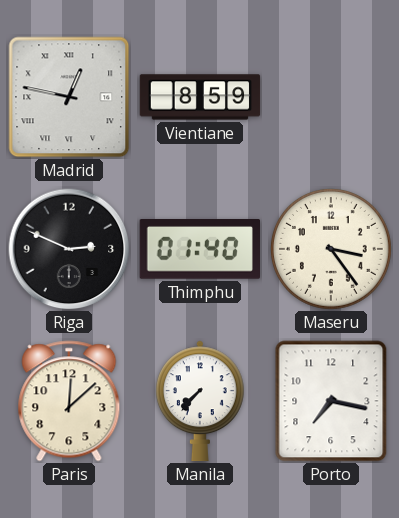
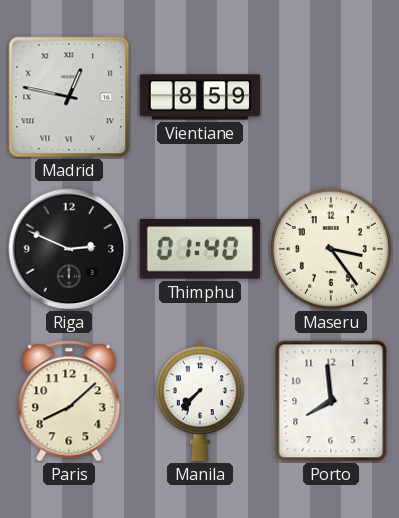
Paris: 12:08 -> 8:08
Porto: 7:17 -> 7:59
